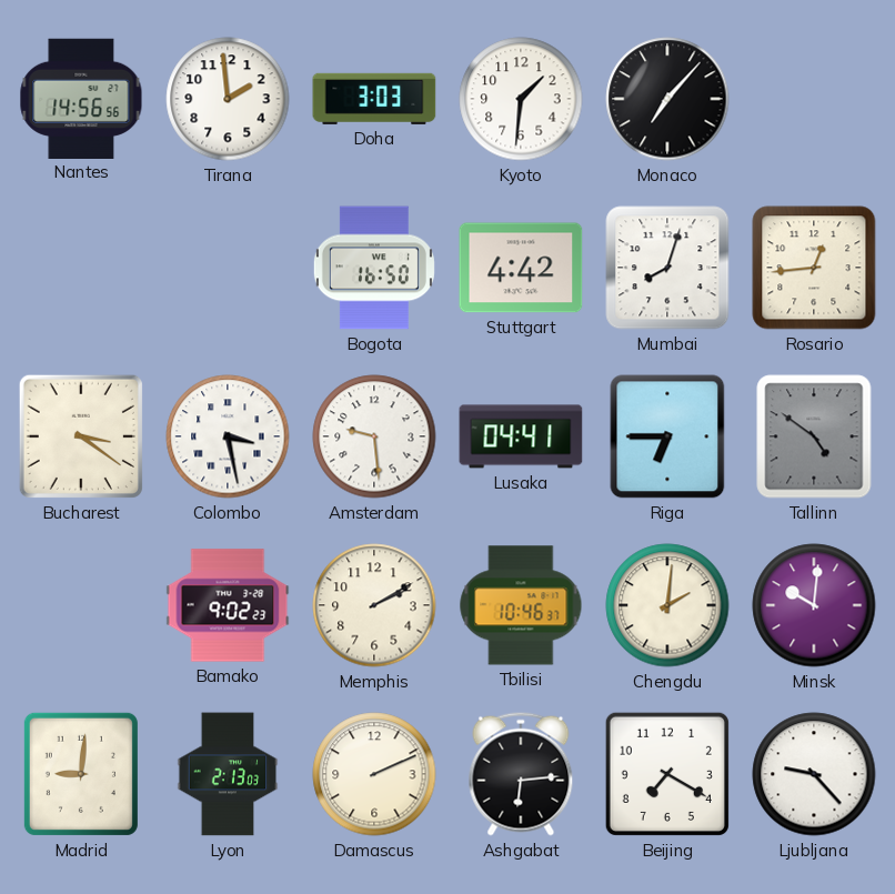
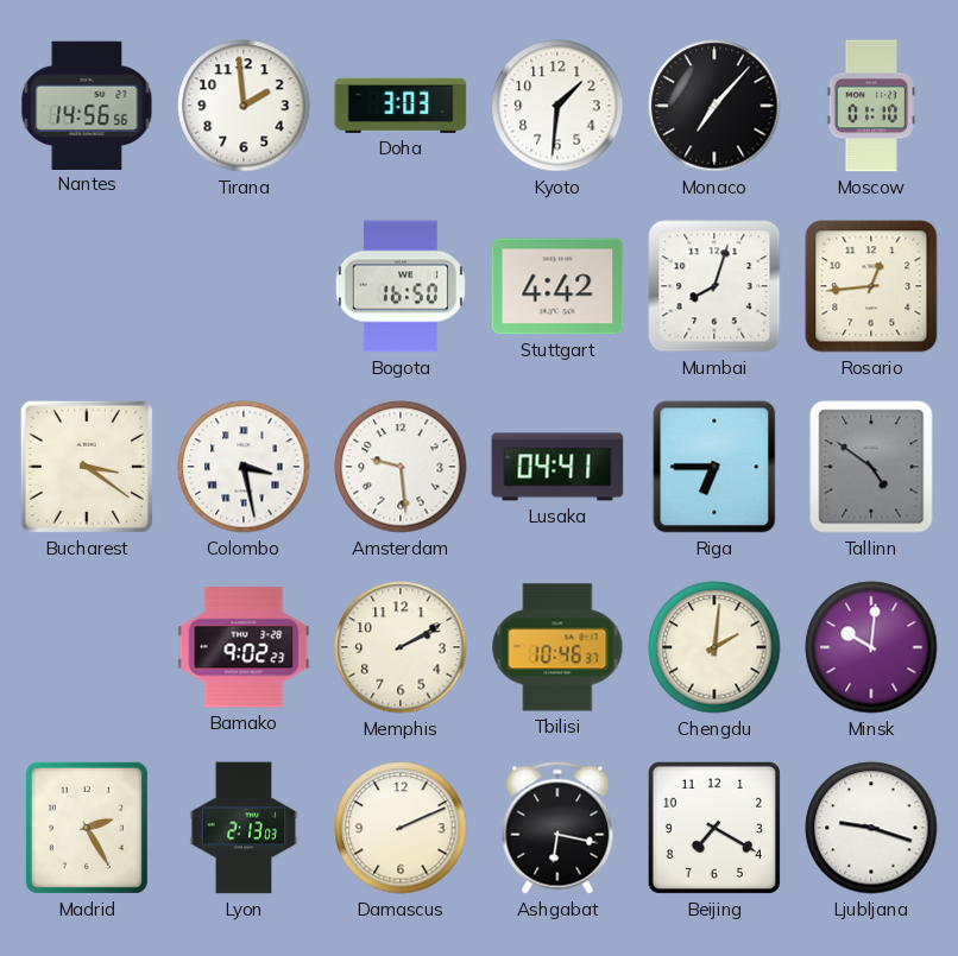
Moscow: none -> 01:10
Madrid: 9:01 -> 2:25
Ashgabat: 6:14 -> 6:17
Ljubljana: 9:23 -> 9:18
